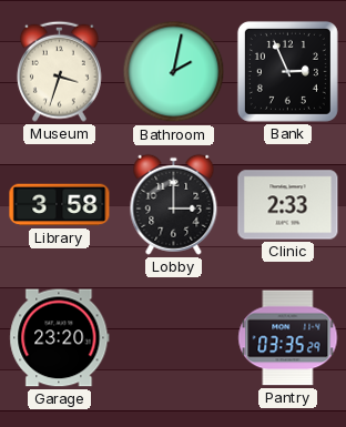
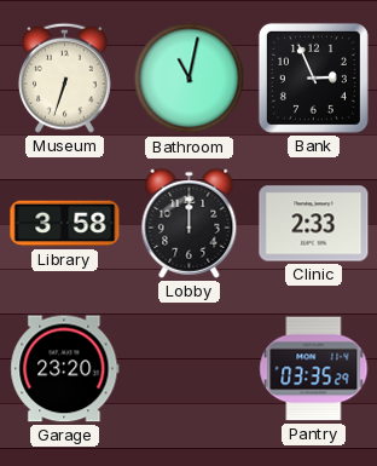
Museum: 3:33 -> 6:33
Bathroom: 2:02 -> 11:02
Lobby: 3:00 -> 12:00
